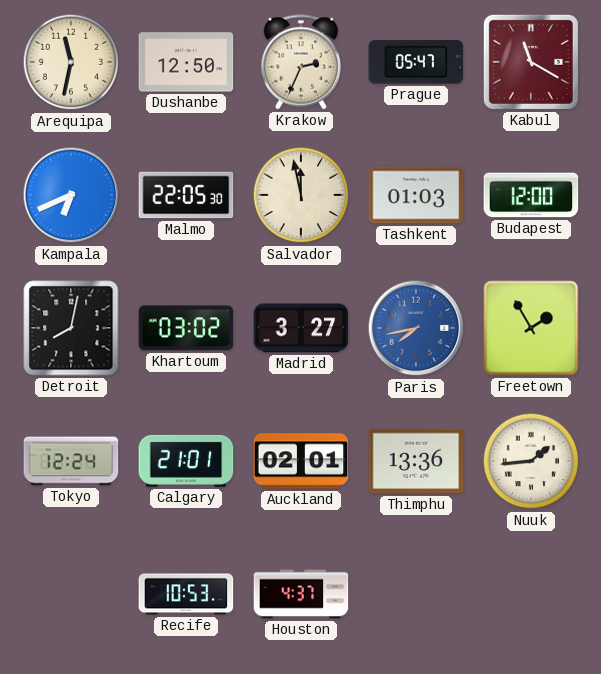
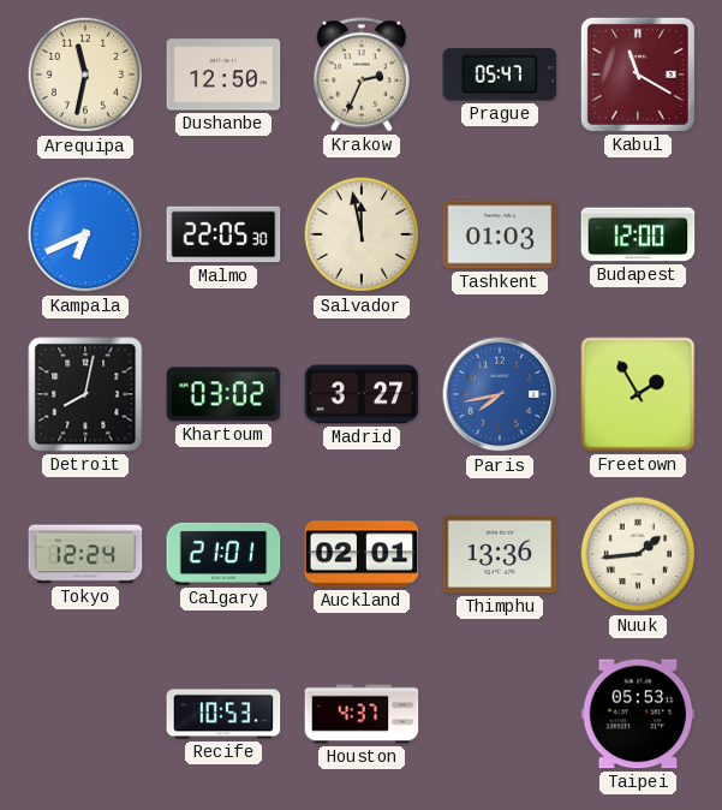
Taipei: none -> 05:53
